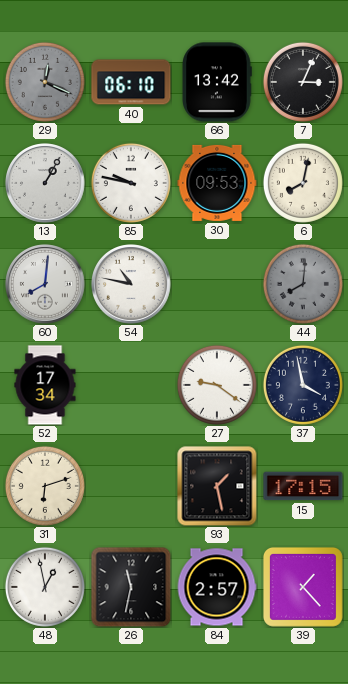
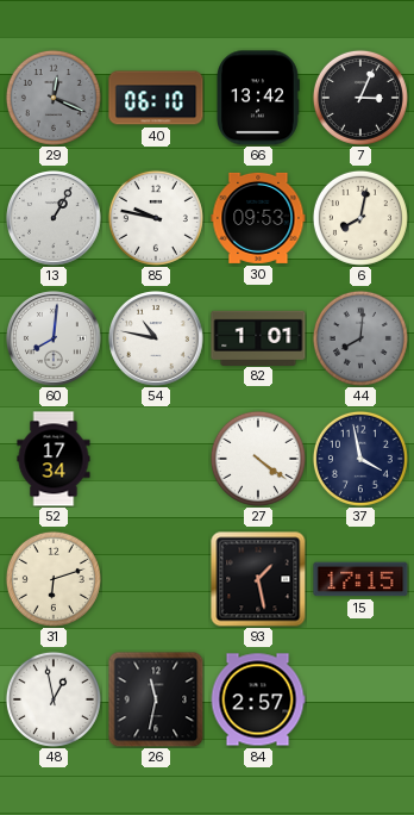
82: none -> 1:01
27: 9:21 -> 4:21
39: 1:23 -> none
